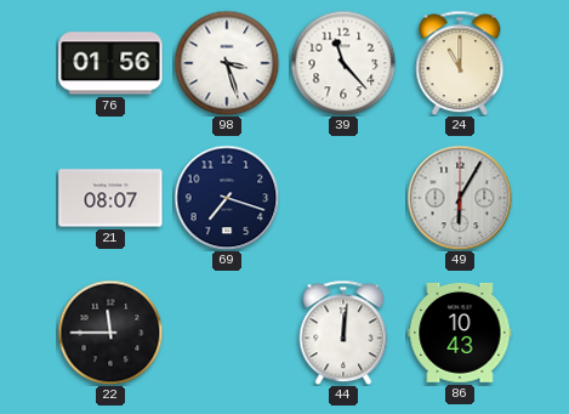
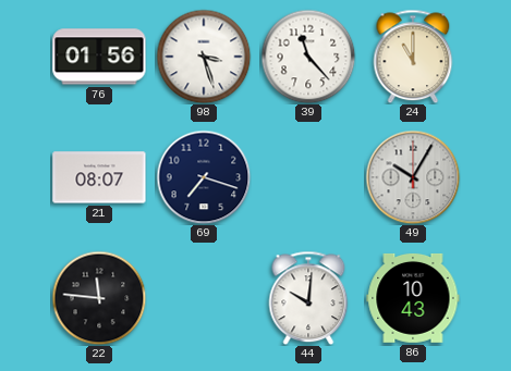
49: 6:05 -> 10:05
22: 11:45 -> 11:46
44: 12:01 -> 10:01
